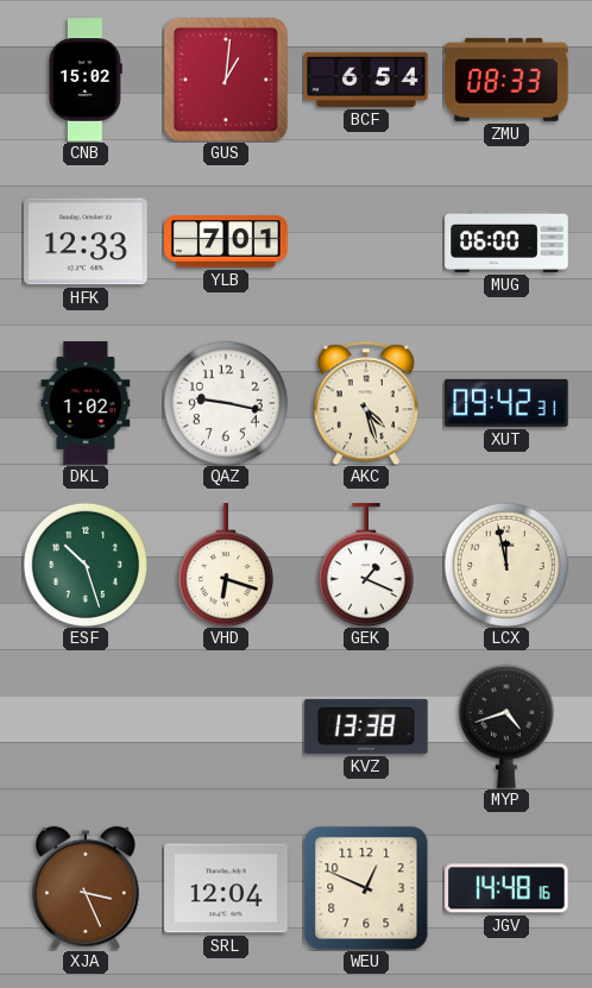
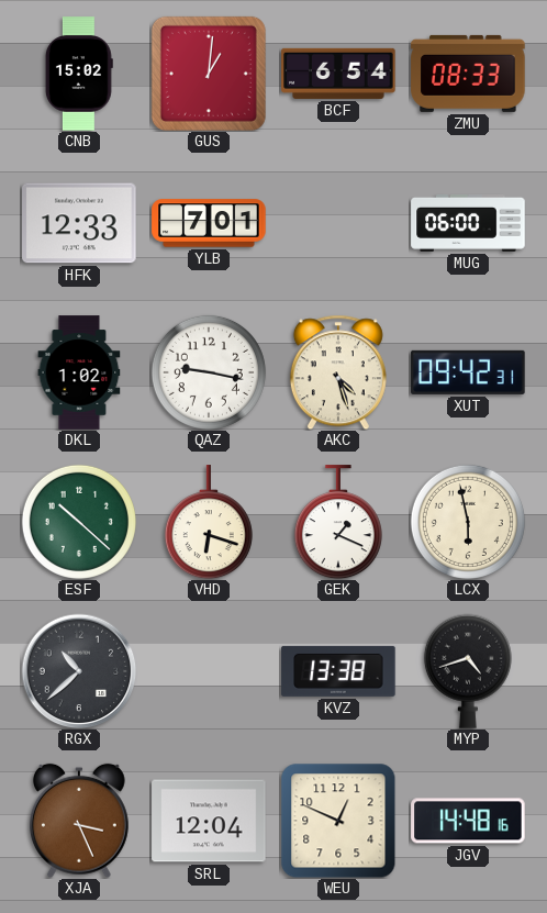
ESF: 10:27 -> 10:22
LCX: 11:58 -> 5:58
RGX: none -> 10:38
